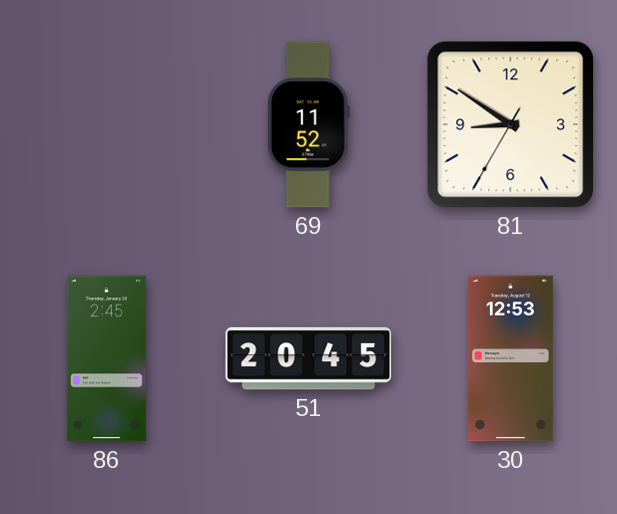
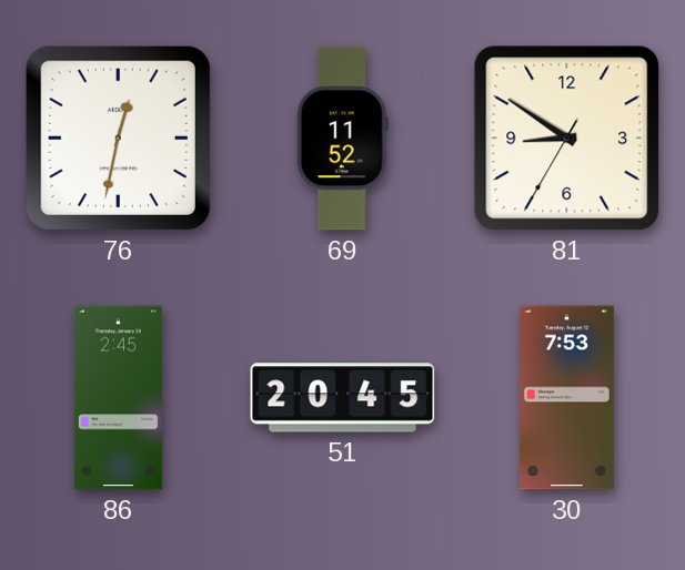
76: none -> 12:32
30: 12:53 -> 7:53
